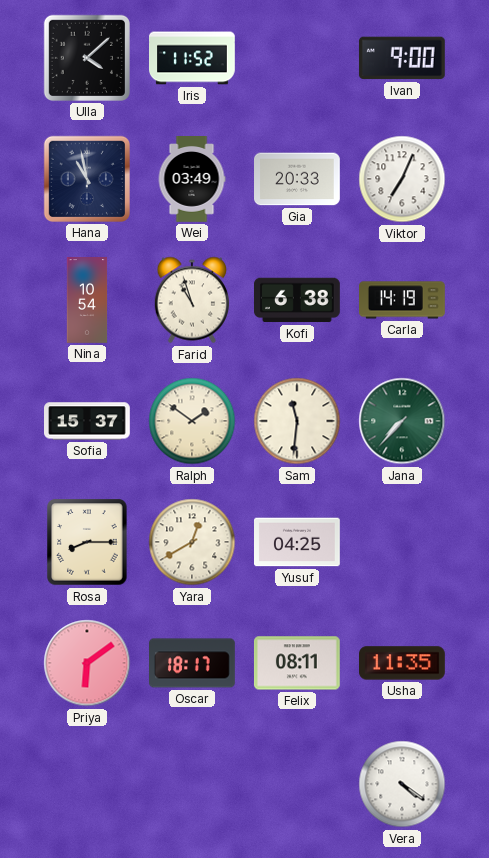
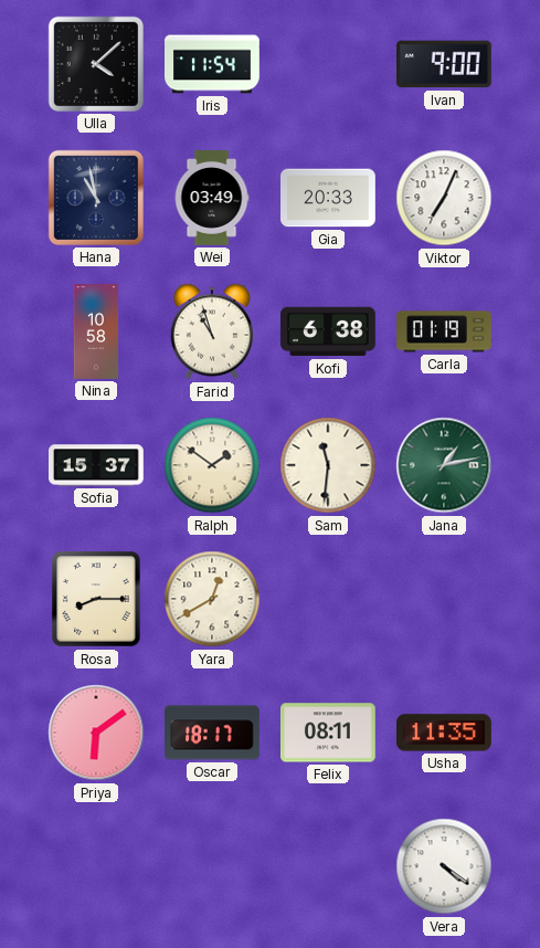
Iris: 11:52 -> 11:54
Nina: 10:54 -> 10:58
Carla: 14:19 -> 01:19
Jana: 7:37 -> 1:13
Yusuf: 04:25 -> none
